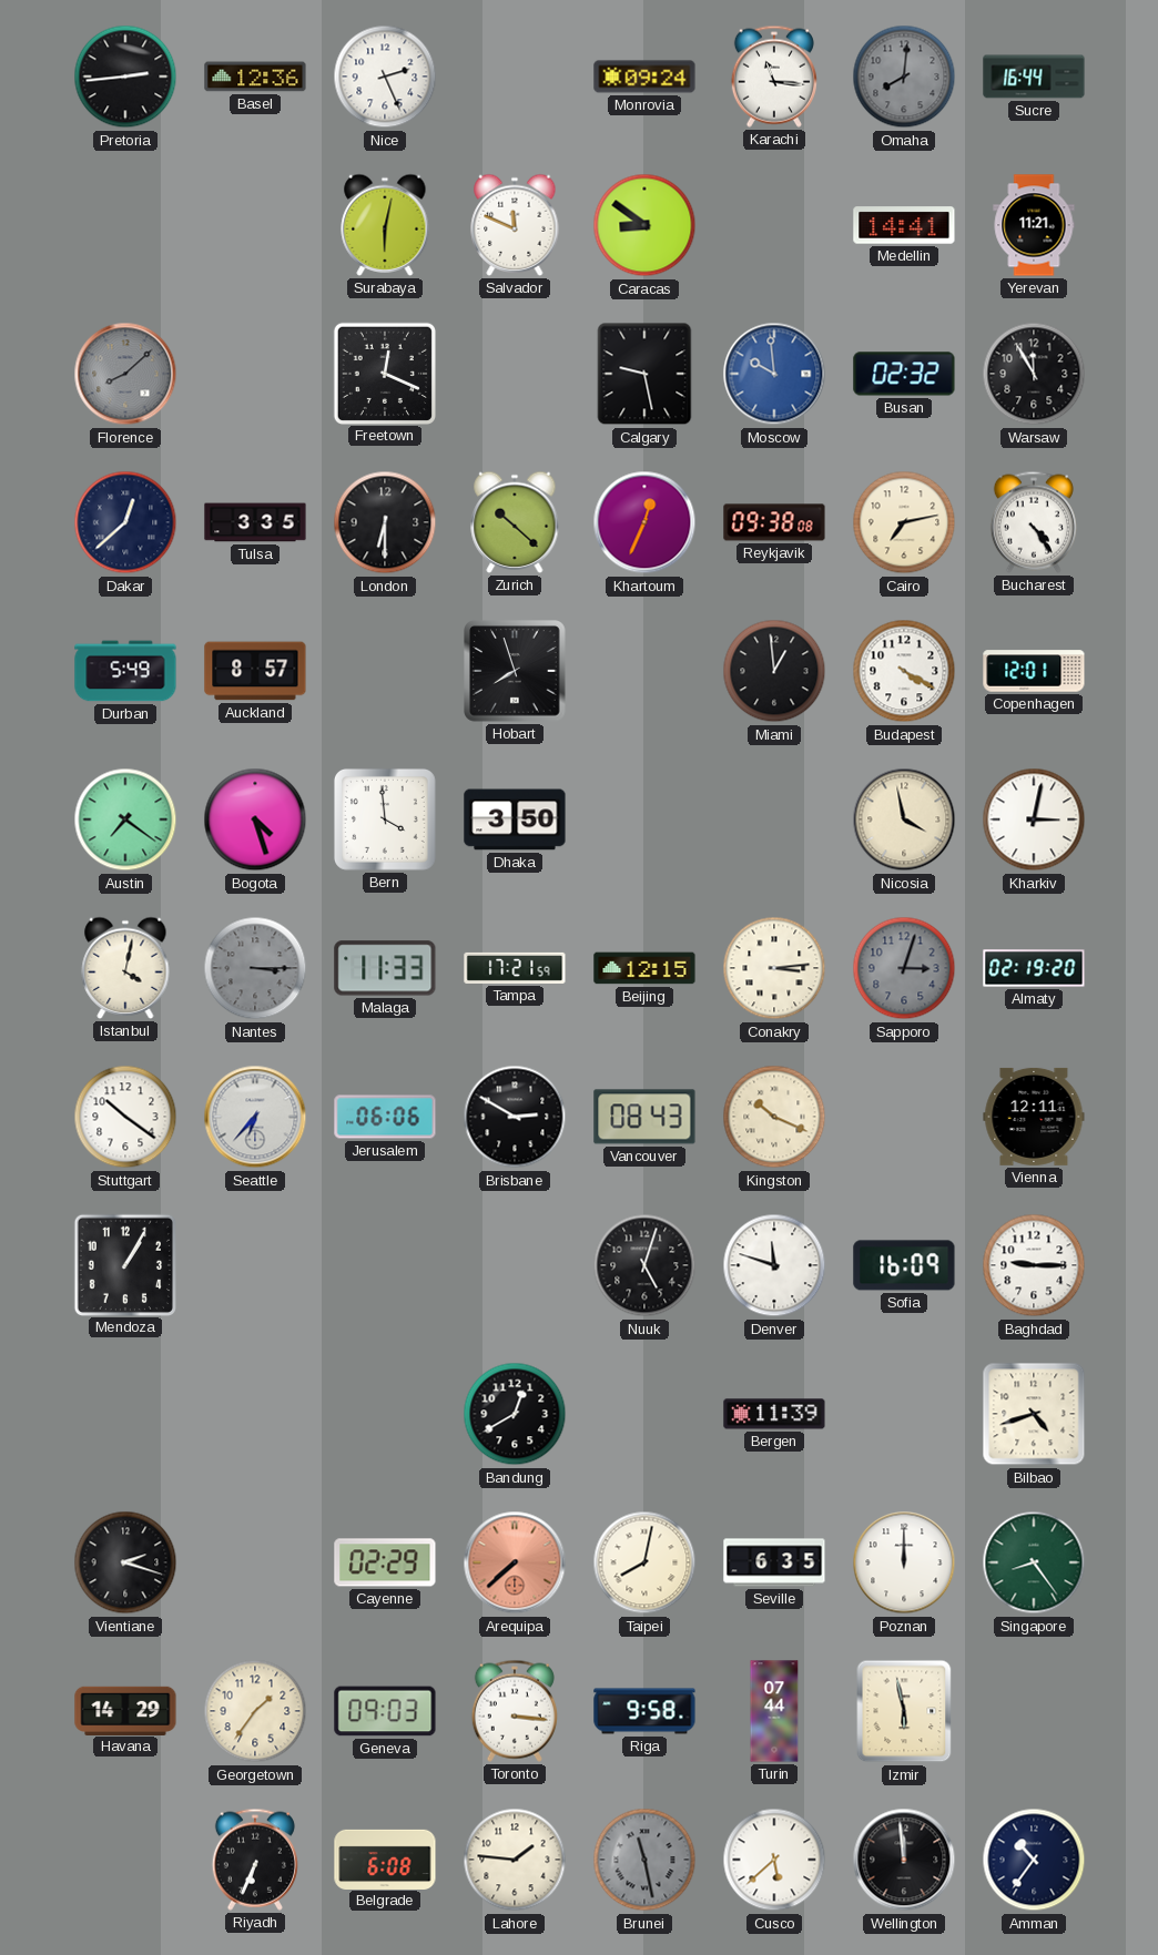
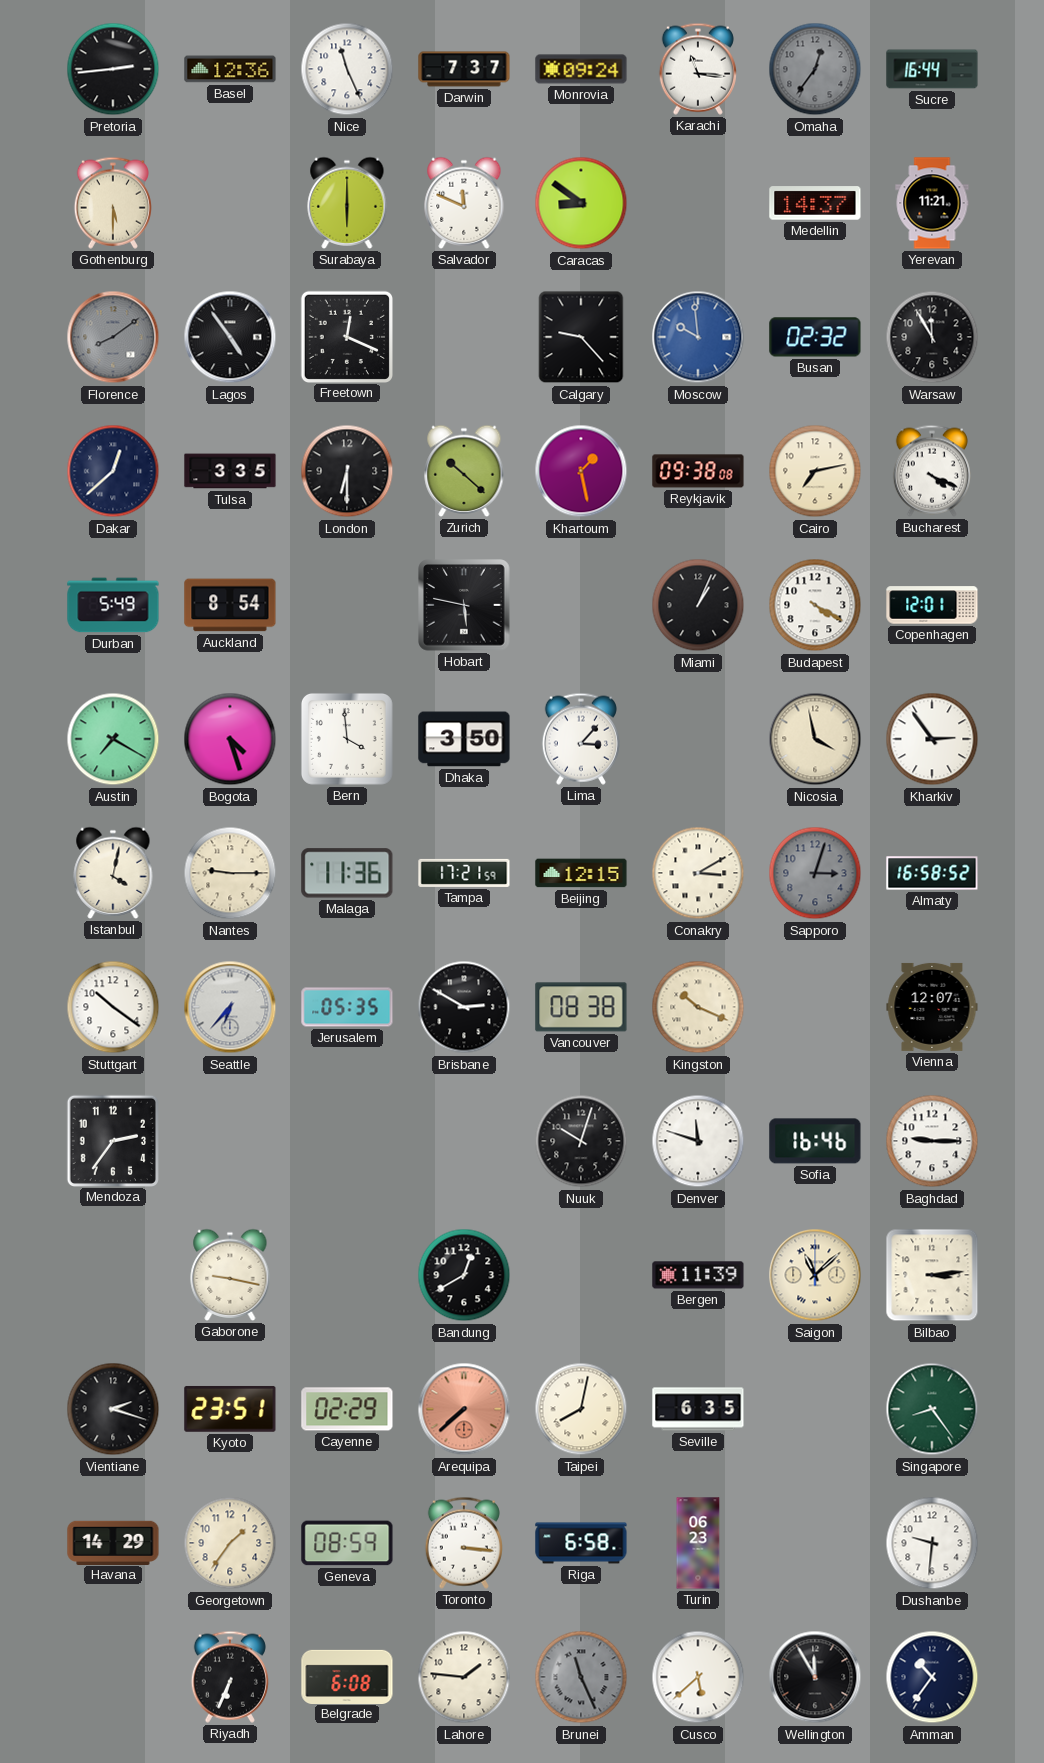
Nice: 2:26 -> 11:26
Darwin: none -> 7:37
Omaha: 8:01 -> 12:36
Gothenburg: none -> 5:30
Surabaya: 6:02 -> 6:00
Medellin: 14:41 -> 14:37
Florence: 8:08 -> 8:09
Lagos: none -> 4:54
Calgary: 9:28 -> 9:23
Khartoum: 12:34 -> 1:28
Bucharest: 4:24 -> 4:19
Auckland: 8:57 -> 8:54
Hobart: 7:57 -> 5:47
Miami: 12:59 -> 1:04
Austin: 7:21 -> 7:20
Lima: none -> 3:07
Kharkiv: 3:02 -> 2:54
Nantes: 3:15 -> 9:15
Nantes dial: grey -> cream
Malaga: 11:33 -> 11:36
Conakry: 3:14 -> 3:10
Almaty: 02:19 -> 16:58
Jerusalem: 06:06 -> 05:35
Vancouver: 08:43 -> 08:38
Vienna: 12:11 -> 12:07
Mendoza: 1:05 -> 2:36
Nuuk: 5:03 -> 10:03
Sofia: 16:09 -> 16:46
Gaborone: none -> 9:17
Saigon: none -> 11:08
Bilbao: 4:42 -> 3:14
Kyoto: none -> 23:51
Poznan: 12:00 -> none
Geneva: 09:03 -> 08:59
Riga: 9:58 -> 6:58
Turin: 07:44 -> 06:23
Izmir: 5:58 -> none
Dushanbe: none -> 9:31
Brunei: 11:28 -> 11:26
Wellington: 11:59 -> 11:55
